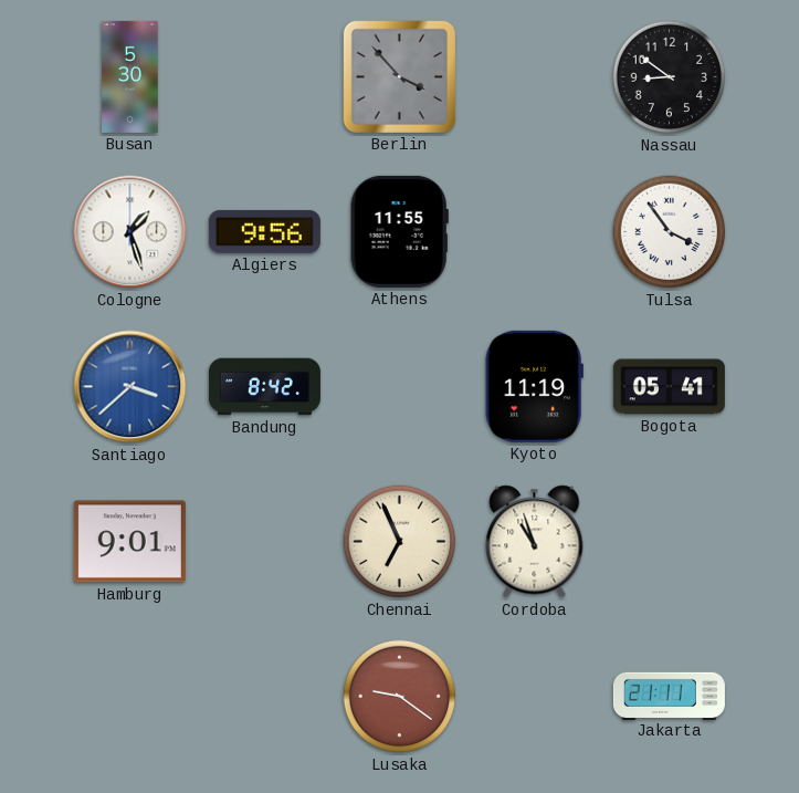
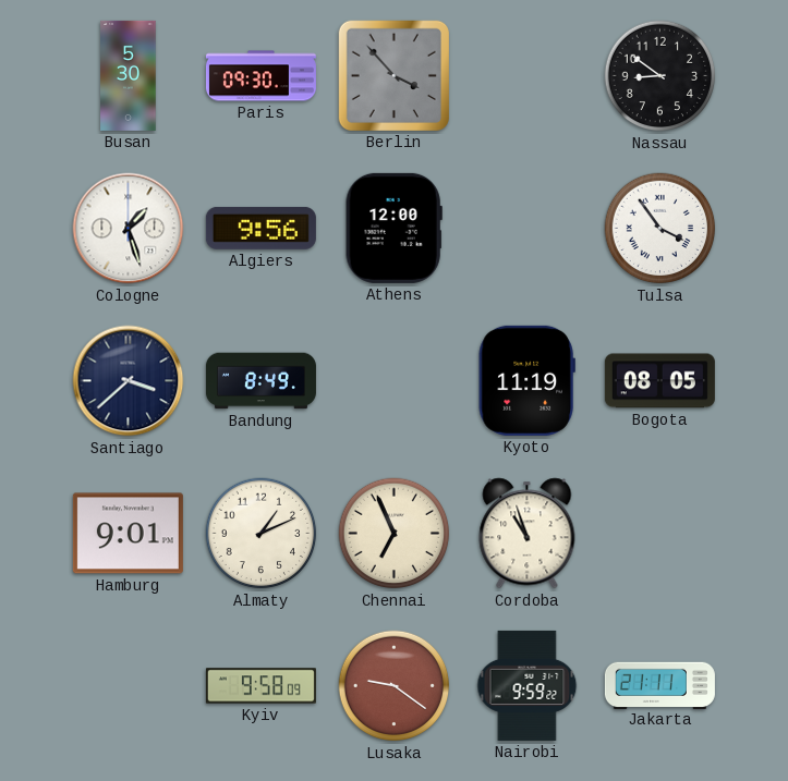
Paris: none -> 09:30
Athens: 11:55 -> 12:00
Santiago dial: blue -> navy
Bandung: 8:42 -> 8:49
Bogota: 05:41 -> 08:05
Almaty: none -> 1:11
Kyiv: none -> 9:58
Nairobi: none -> 9:59
